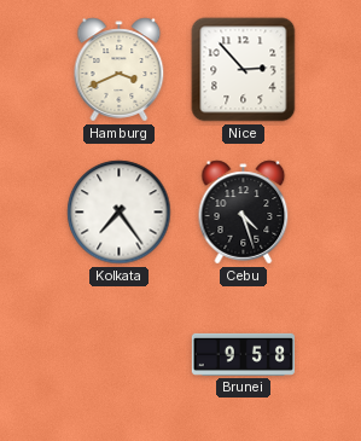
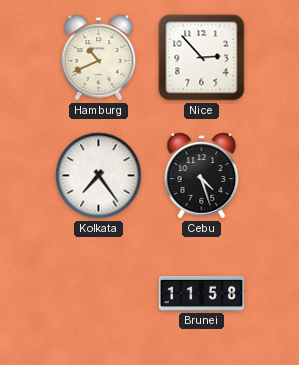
Hamburg: 3:41 -> 10:41
Brunei: 9:58 -> 11:58
